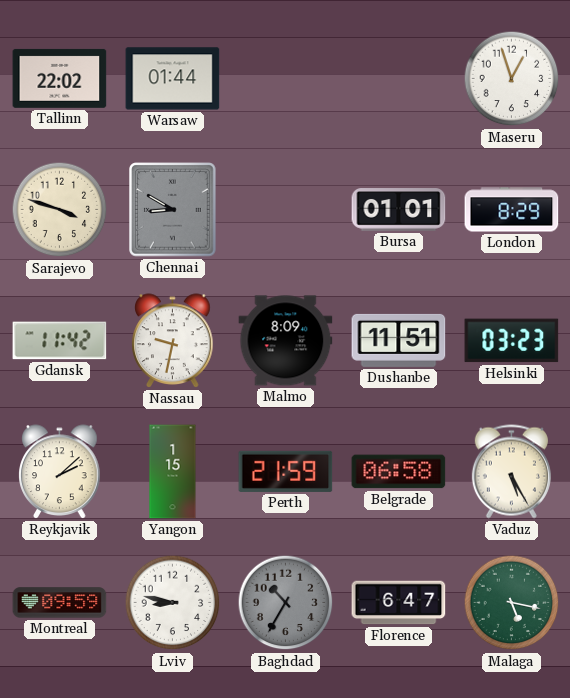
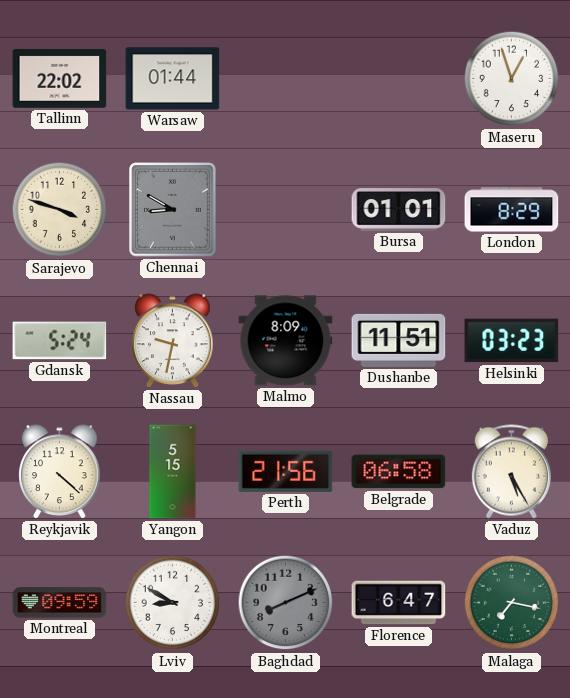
Gdansk: 11:42 -> 5:24
Reykjavik: 2:08 -> 4:22
Yangon: 1:15 -> 5:15
Perth: 21:59 -> 21:56
Lviv: 8:47 -> 8:50
Baghdad: 10:35 -> 8:11
Malaga: 5:17 -> 7:17
